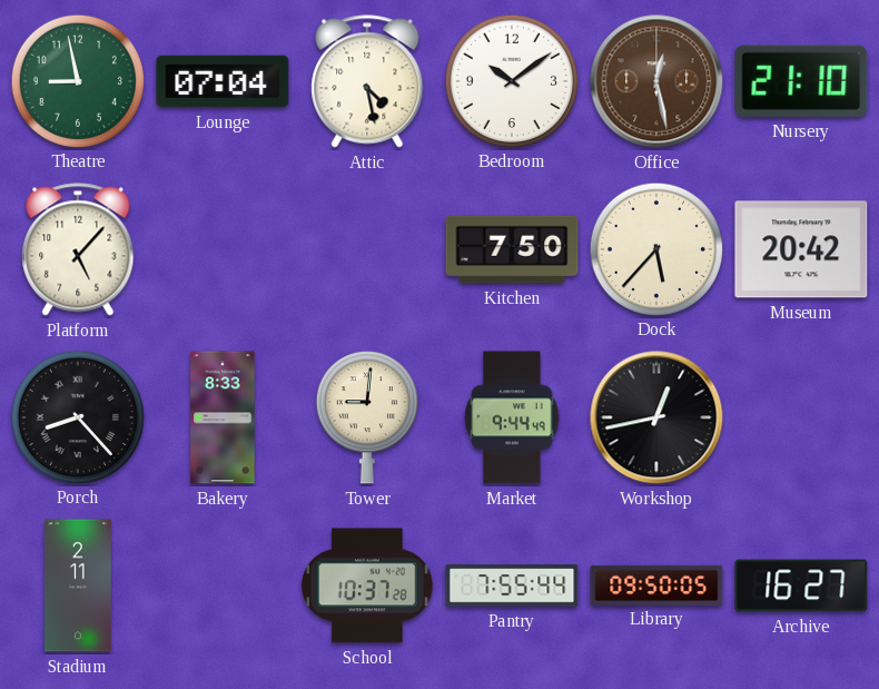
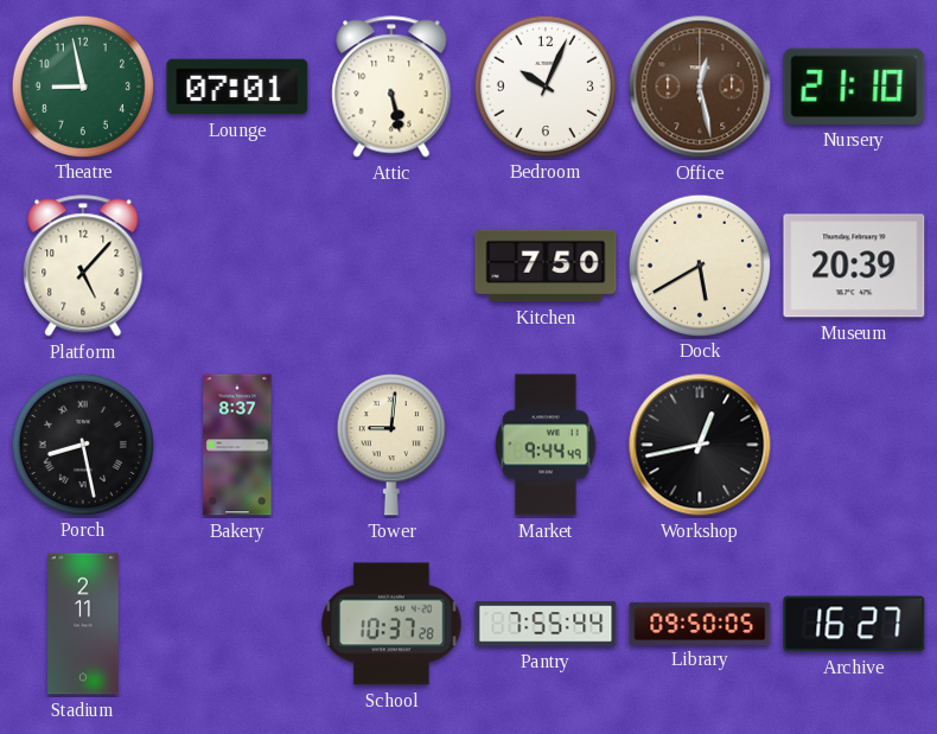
Lounge: 07:04 -> 07:01
Attic: 4:28 -> 5:28
Bedroom: 10:09 -> 10:04
Dock: 5:37 -> 5:40
Museum: 20:42 -> 20:39
Porch: 8:23 -> 8:28
Bakery: 8:33 -> 8:37
